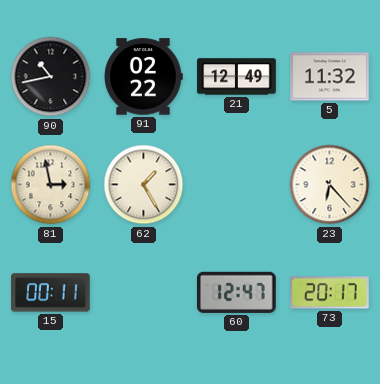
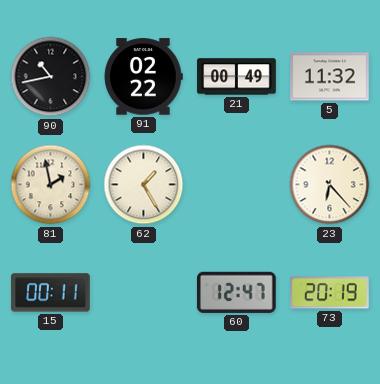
21: 12:49 -> 00:49
81: 2:58 -> 1:58
73: 20:17 -> 20:19
